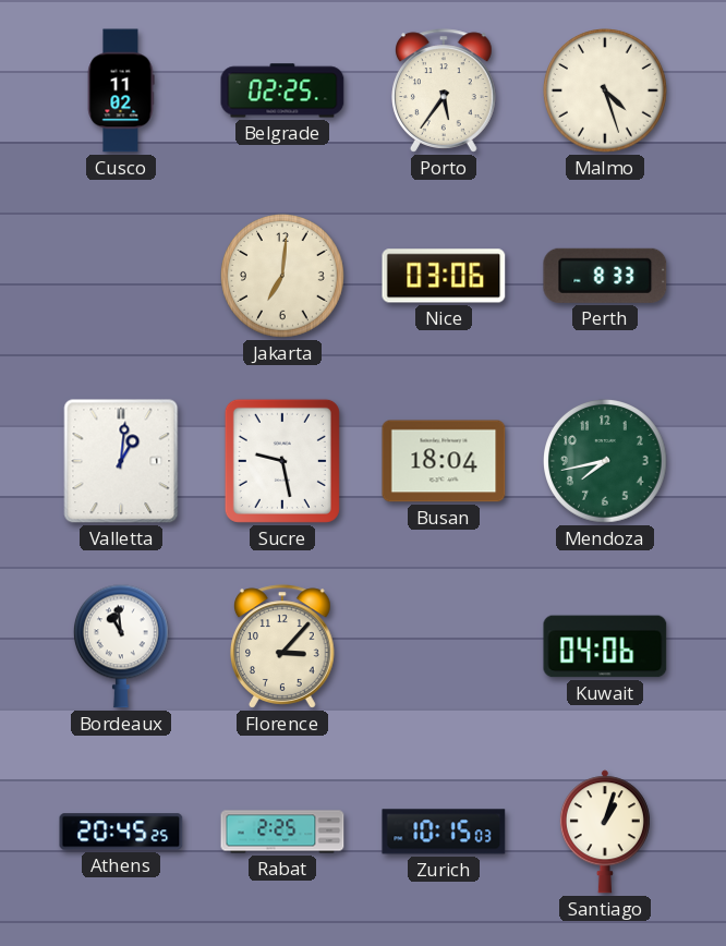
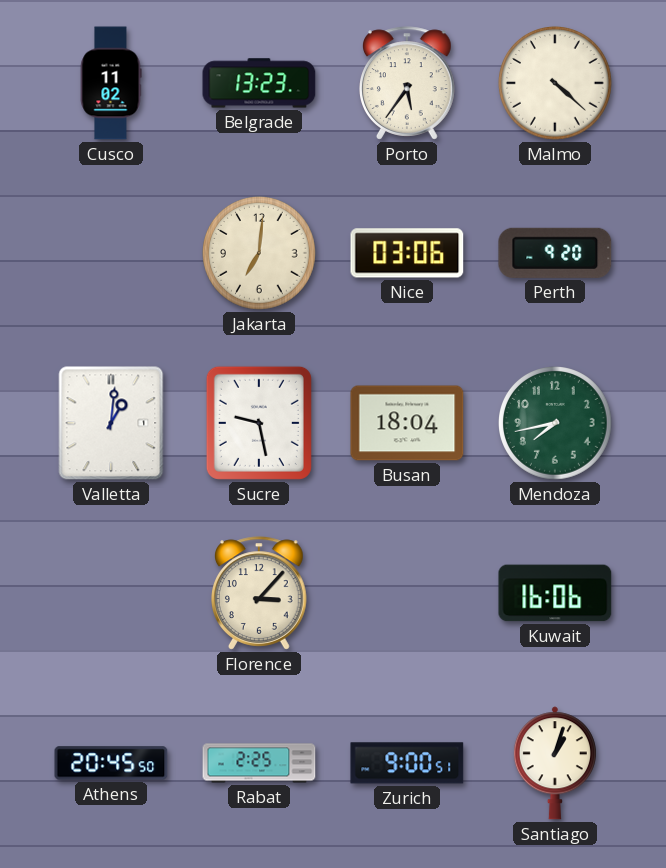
Belgrade: 02:25 -> 13:23
Malmo: 4:27 -> 4:22
Perth: 8:33 -> 9:20
Bordeaux: 10:59 -> none
Kuwait: 04:06 -> 16:06
Athens: 20:45:25 -> 20:45:50
Zurich: 10:15 -> 9:00
